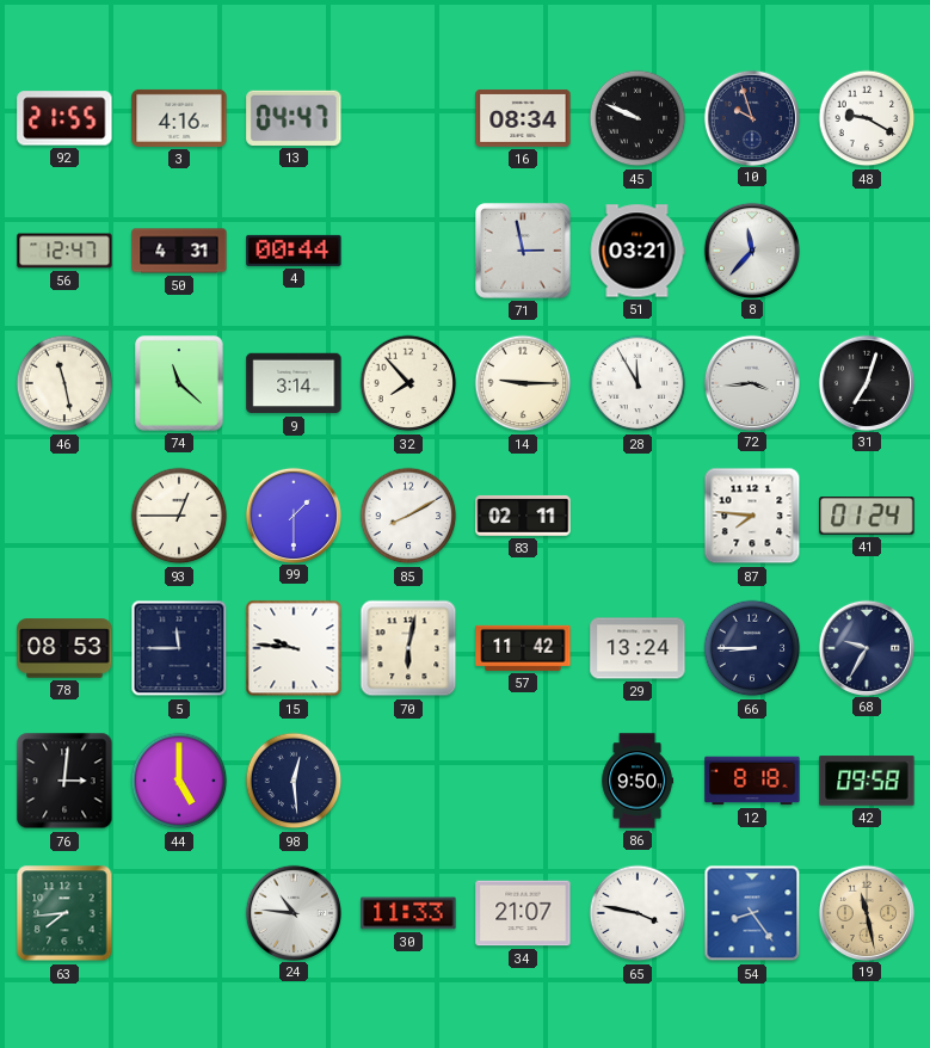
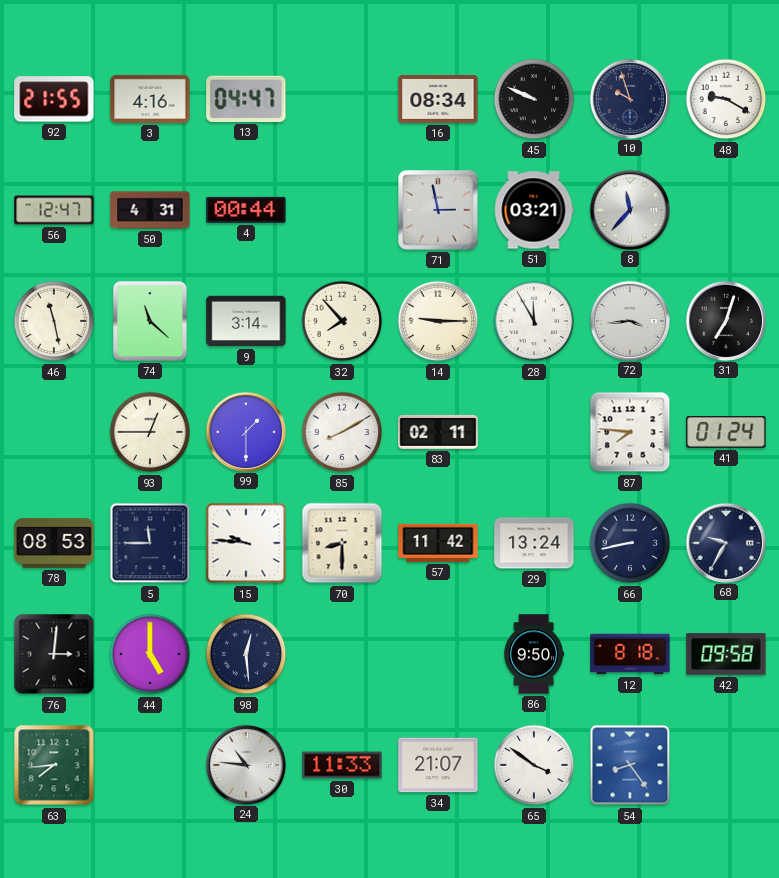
70: 6:02 -> 8:30
66: 8:45 -> 8:43
65: 3:47 -> 3:51
19: 11:28 -> none
